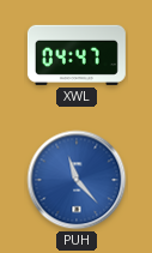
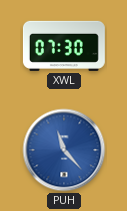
XWL: 04:47 -> 07:30
